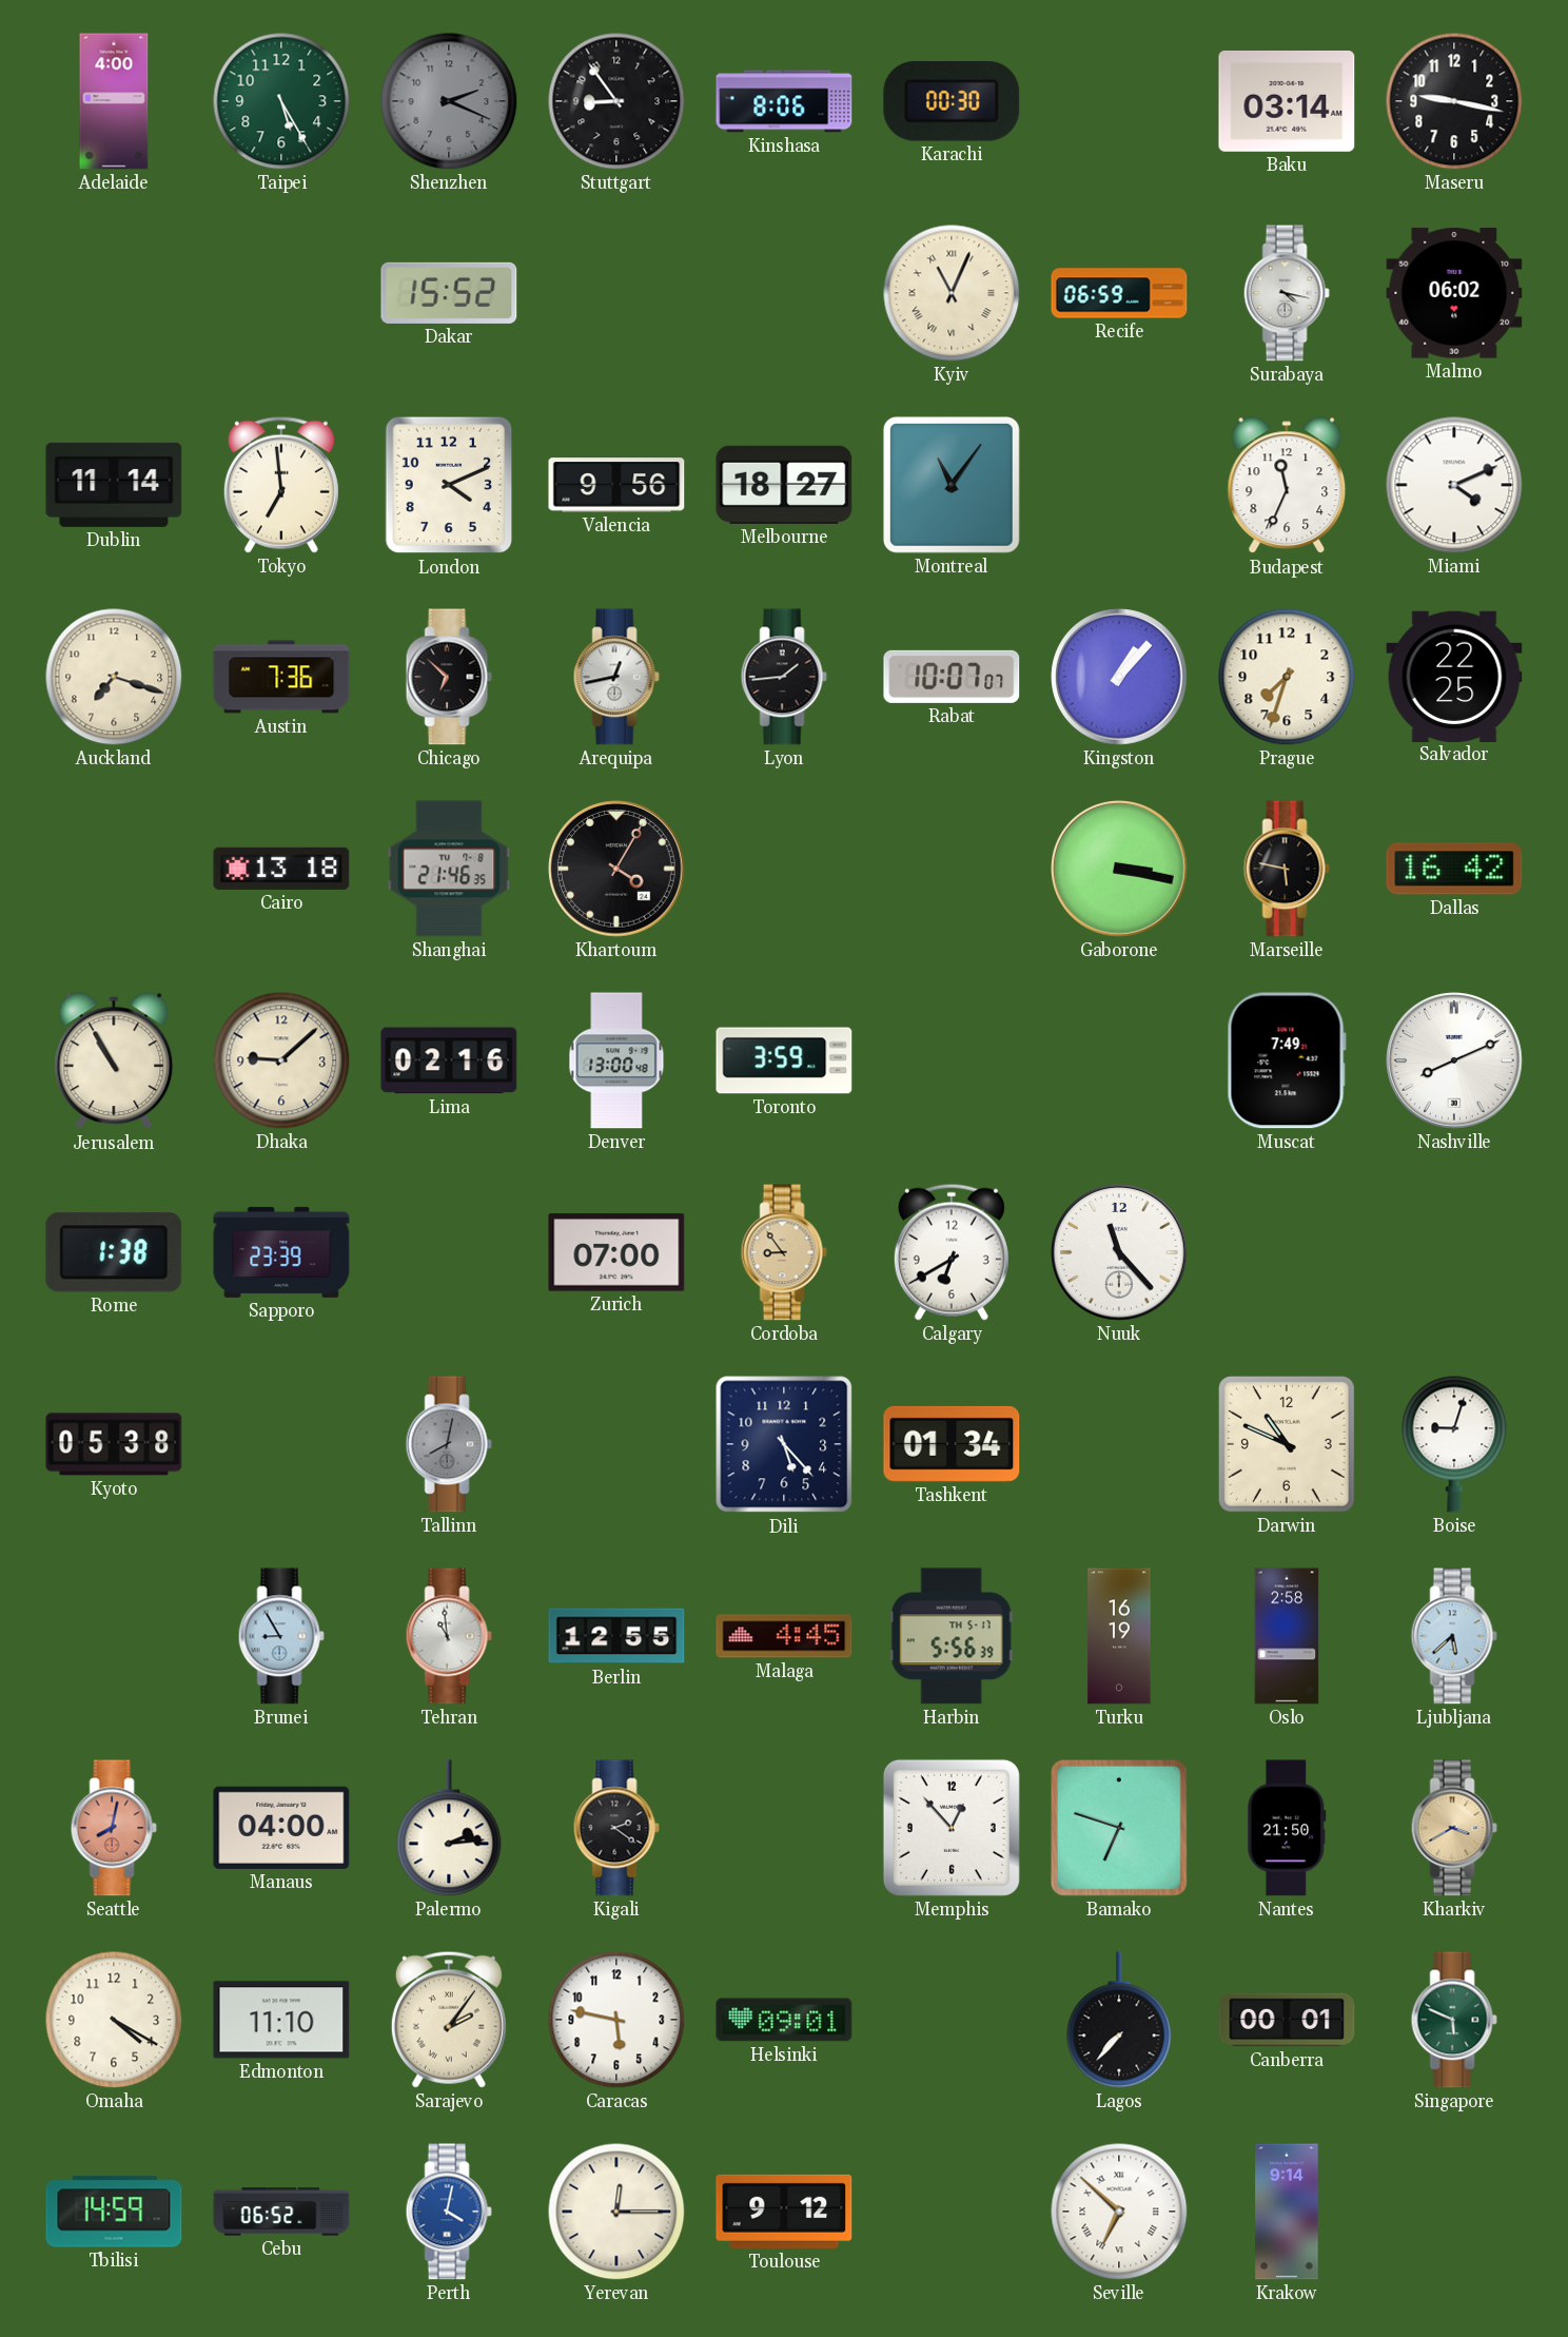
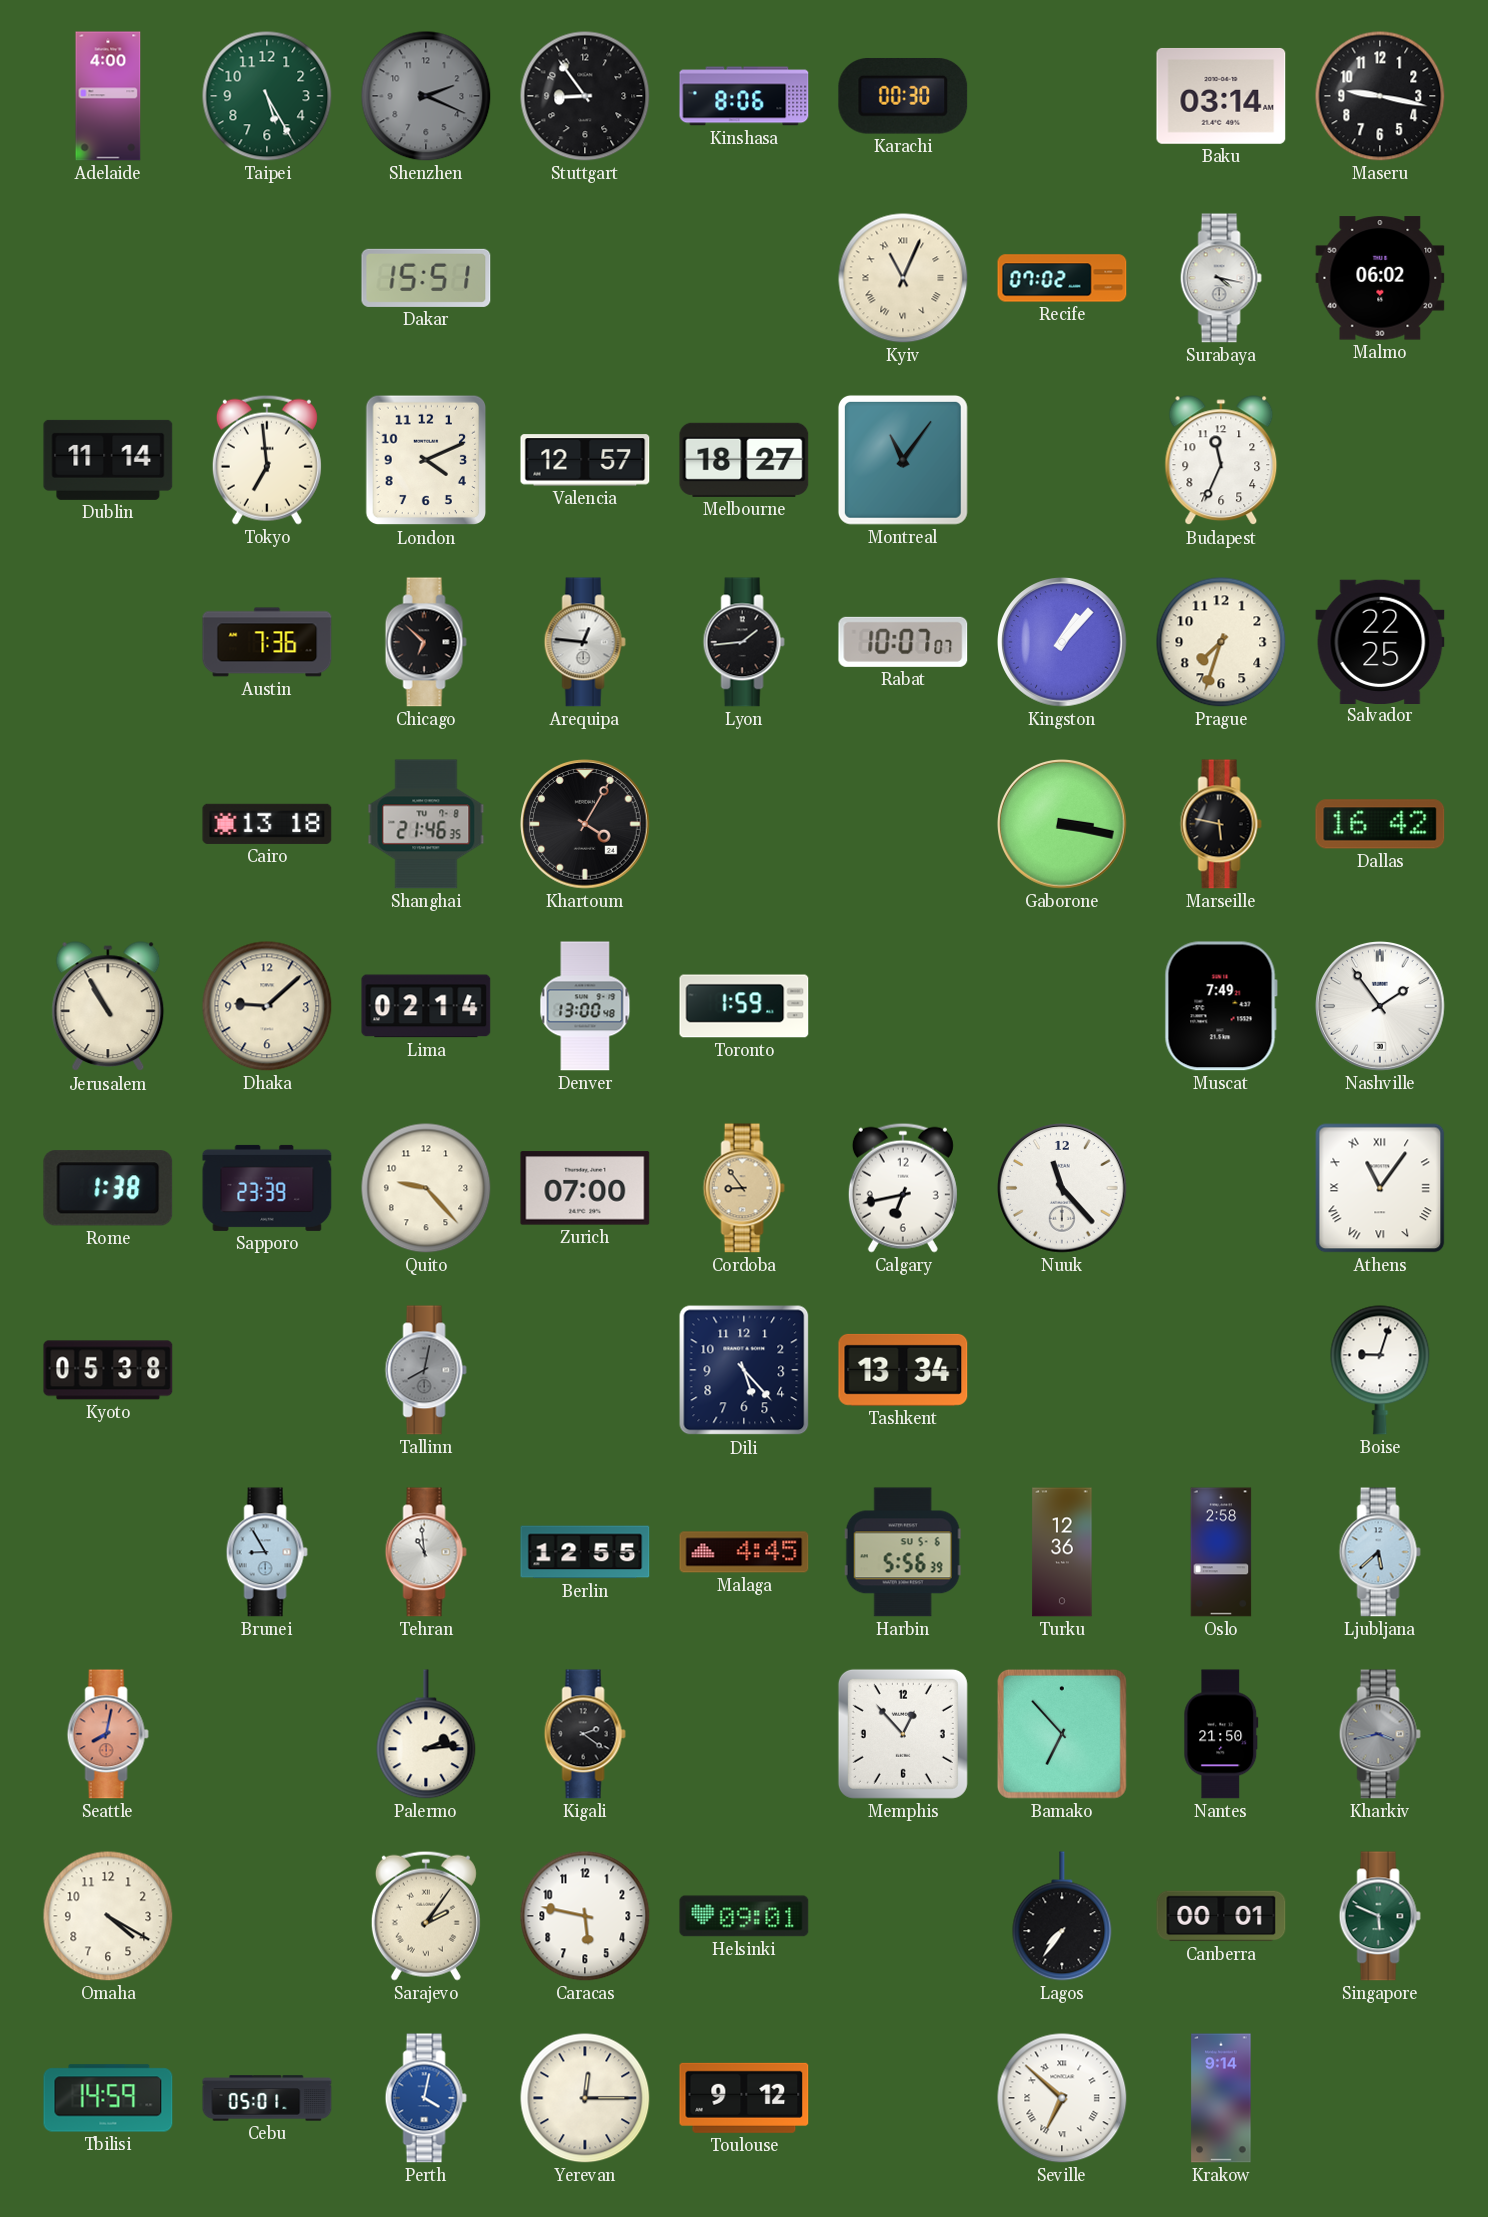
Dakar: 15:52 -> 15:51
Recife: 06:59 -> 07:02
Valencia: 9:56 -> 12:57
Miami: 4:11 -> none
Auckland: 7:18 -> none
Arequipa: 12:43 -> 12:46
Lima: 02:16 -> 02:14
Toronto: 3:59 -> 1:59
Nashville: 8:11 -> 1:54
Quito: none -> 9:23
Calgary: 6:40 -> 6:43
Athens: none -> 11:06
Tashkent: 01:34 -> 13:34
Darwin: 10:49 -> none
Harbin date: TH 5-17 -> SU 5-6
Turku: 16:19 -> 12:36
Manaus: 04:00 -> none
Bamako: 6:48 -> 6:53
Kharkiv: 3:40 -> 3:43
Kharkiv dial: champagne -> grey
Edmonton: 11:10 -> none
Lagos: 7:37 -> 7:36
Cebu: 06:52 -> 05:01
